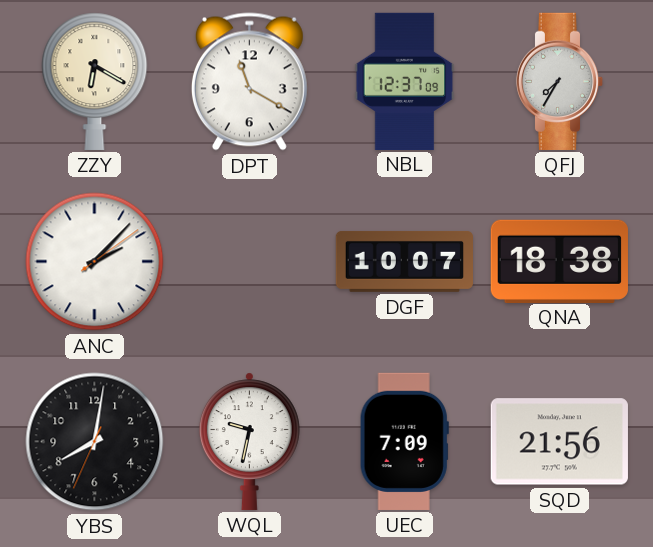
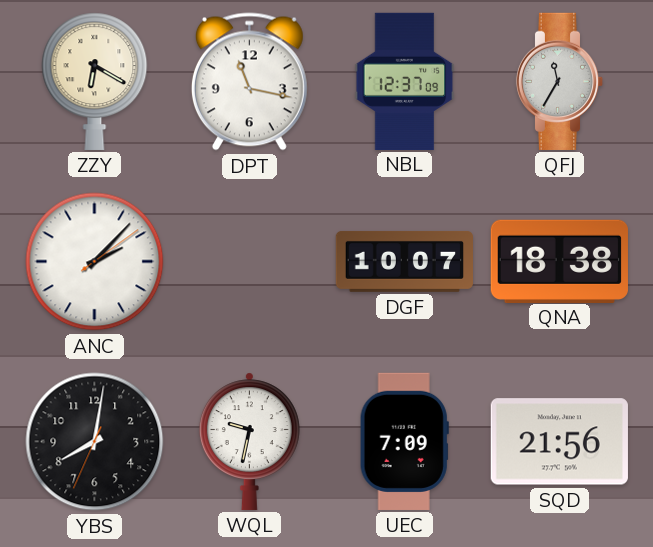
DPT: 11:20 -> 11:17
QFJ: 7:35 -> 11:35
